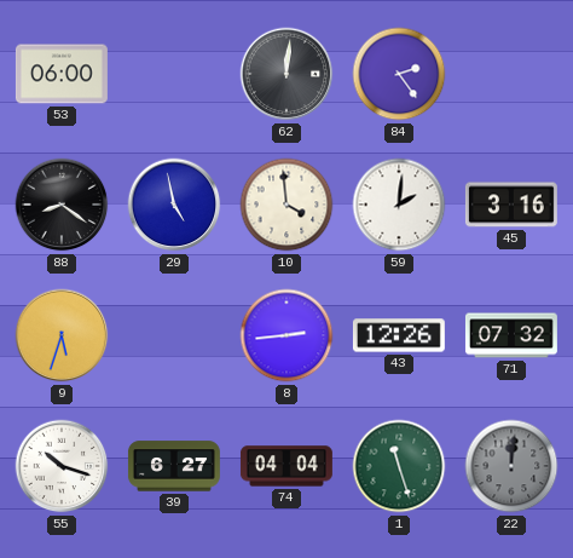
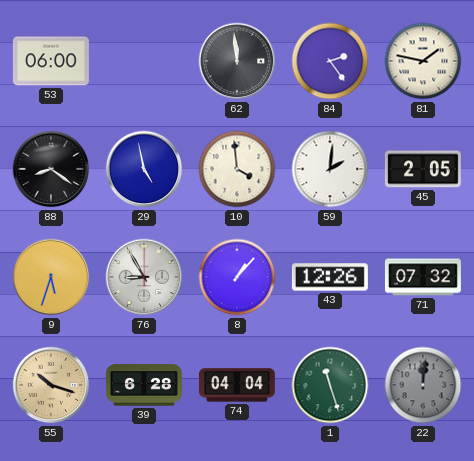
62: 12:01 -> 11:59
81: none -> 1:47
45: 3:16 -> 2:05
76: none -> 8:55
8: 2:44 -> 1:07
55 dial: white -> champagne
39: 6:27 -> 6:28
